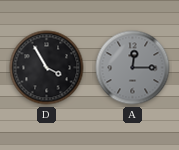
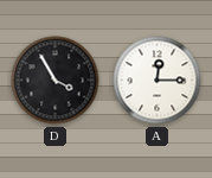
A dial: grey -> white
